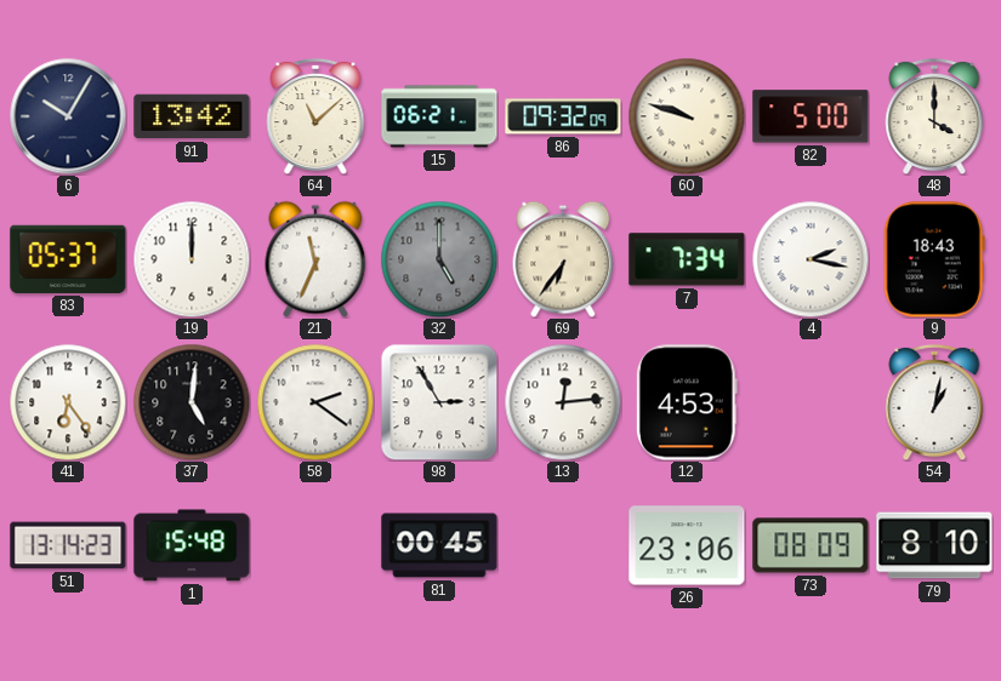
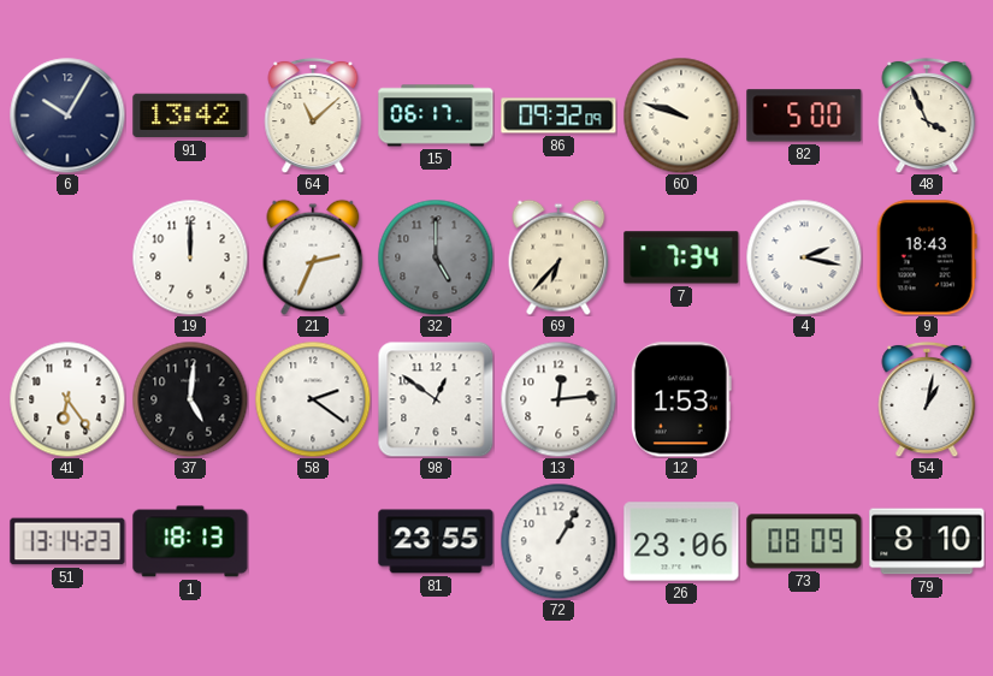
15: 06:21 -> 06:17
48: 4:00 -> 3:56
83: 05:37 -> none
21: 11:34 -> 2:34
69: 6:36 -> 6:37
98: 2:55 -> 12:51
12: 4:53 -> 1:53
1: 15:48 -> 18:13
81: 00:45 -> 23:55
72: none -> 1:05
